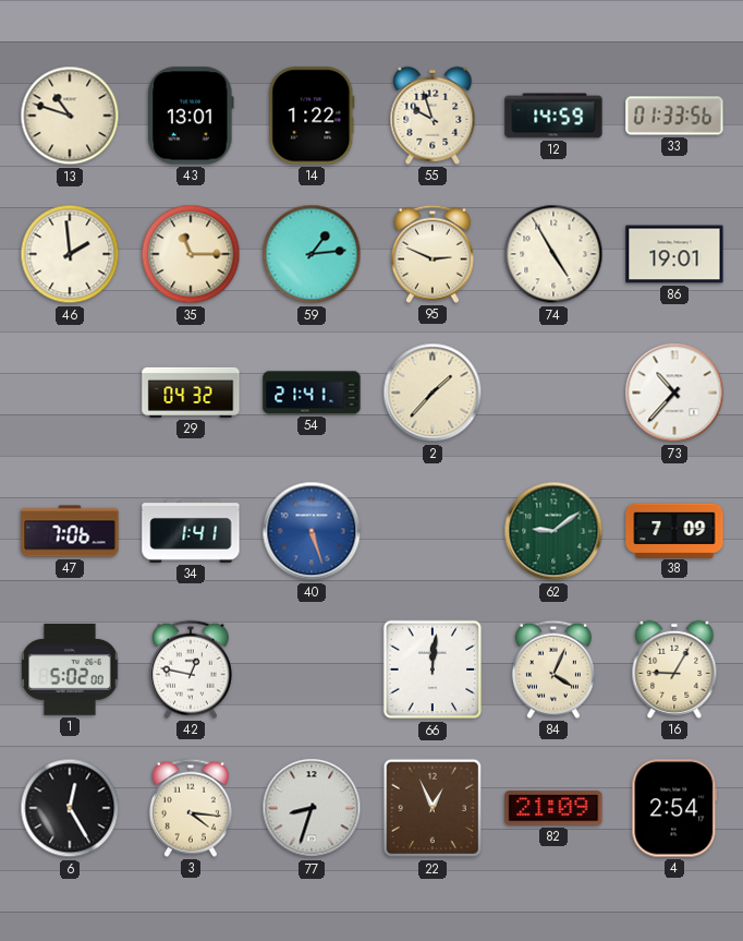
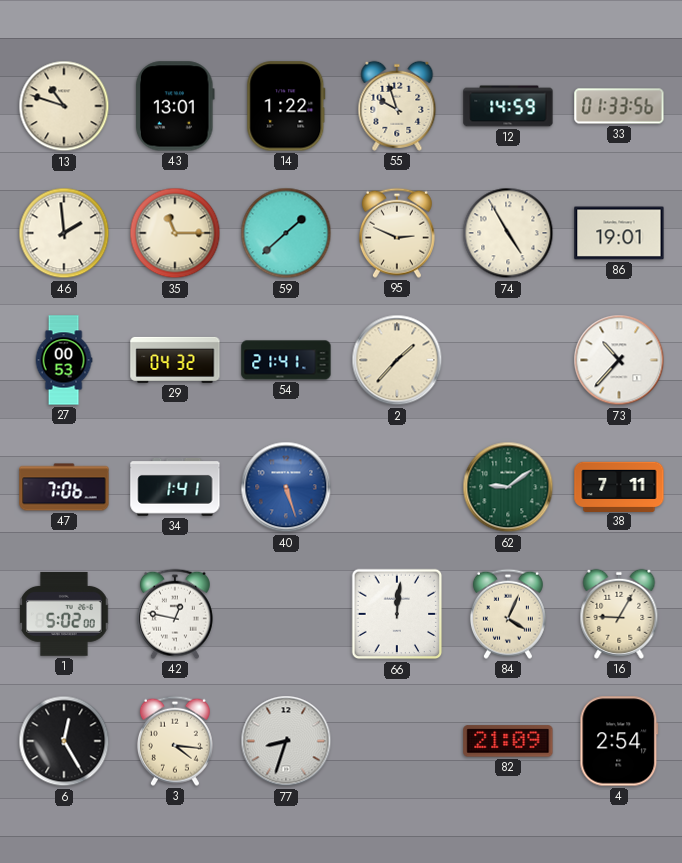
59: 1:14 -> 1:38
27: none -> 00:53
38: 7:09 -> 7:11
22: 12:56 -> none
